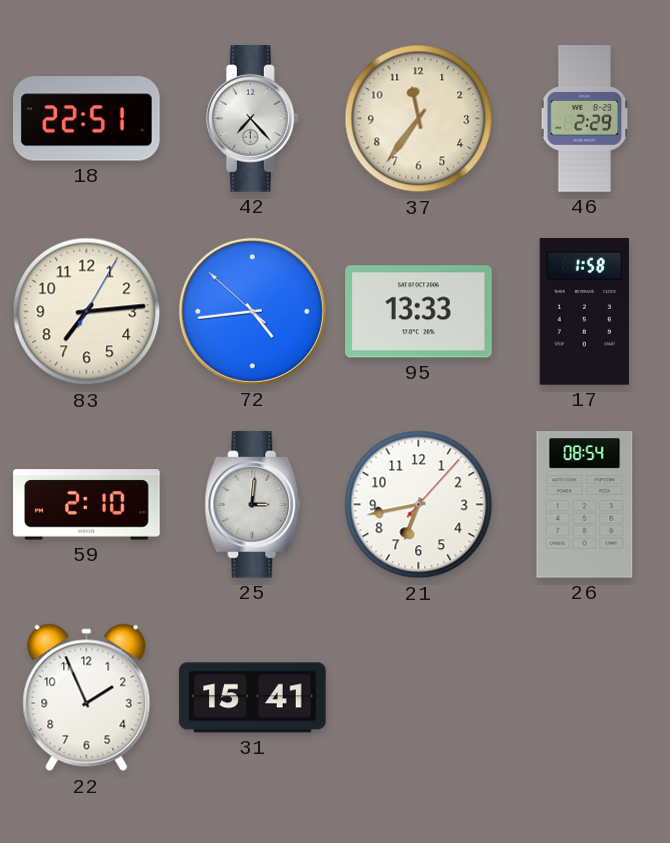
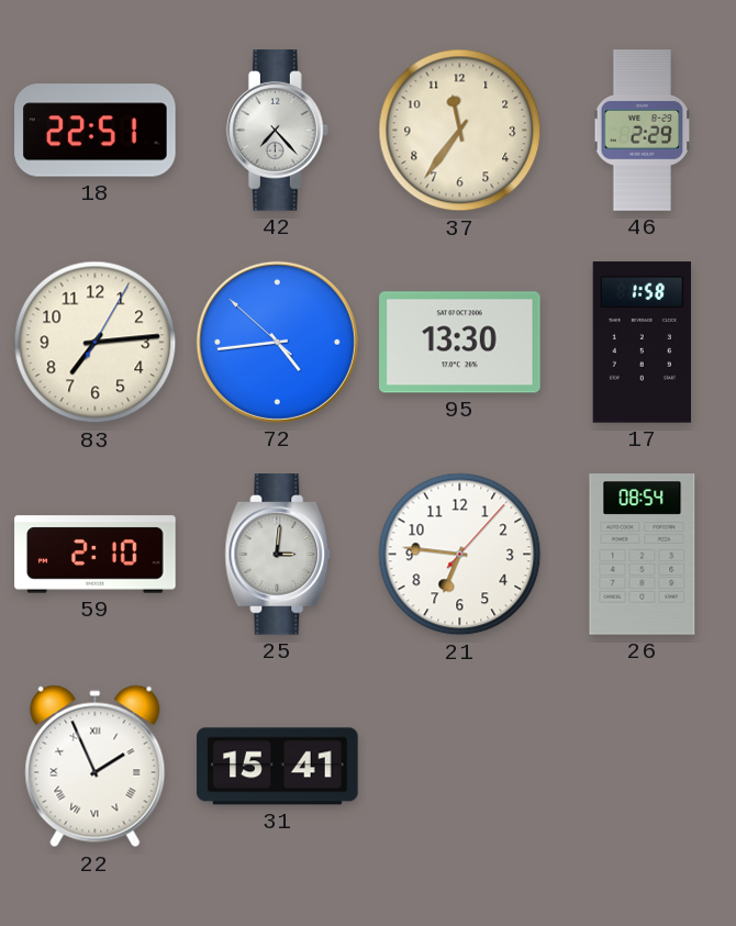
95: 13:33 -> 13:30
21: 6:43 -> 6:46
22 numerals: Arabic -> Roman
